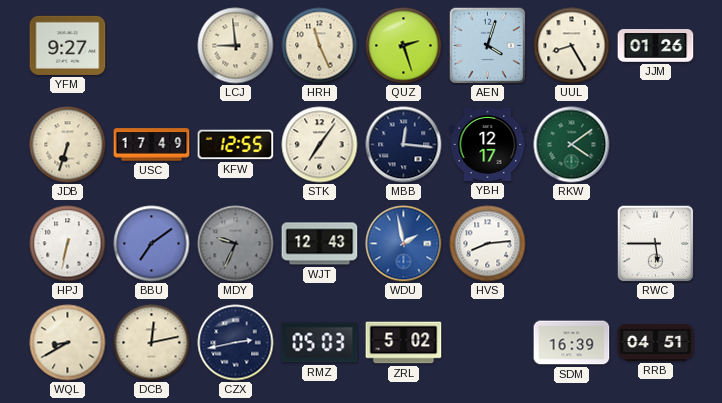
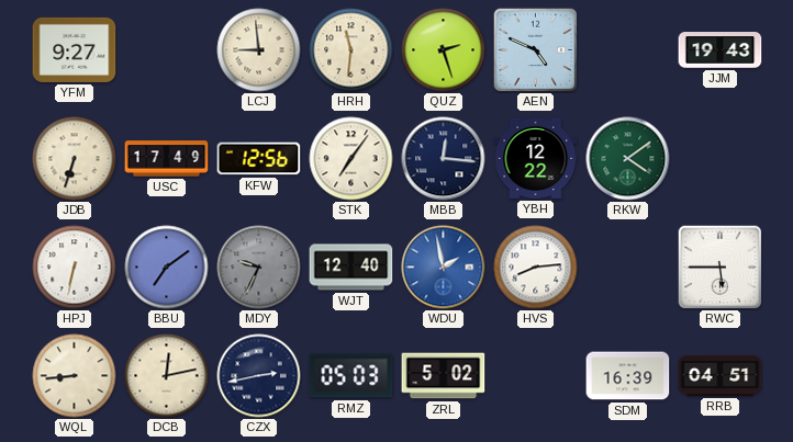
HRH: 11:26 -> 11:31
AEN: 4:03 -> 4:49
UUL: 8:25 -> none
JJM: 01:26 -> 19:43
KFW: 12:55 -> 12:56
YBH: 12:17 -> 12:22
WJT: 12:43 -> 12:40
WQL: 8:40 -> 8:44
